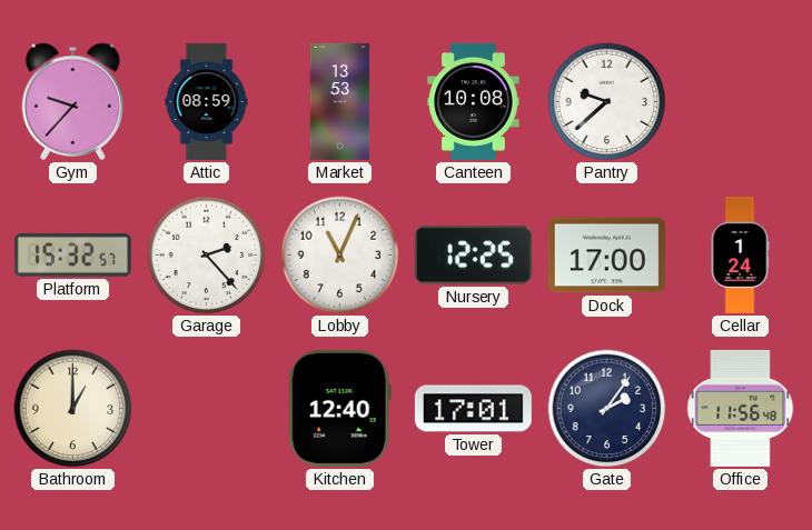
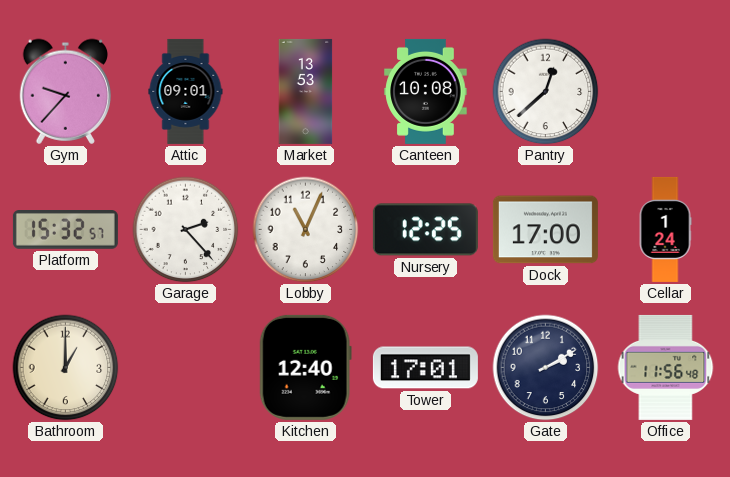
Attic: 08:59 -> 09:01
Pantry: 9:38 -> 12:38
Gate: 2:06 -> 2:10
